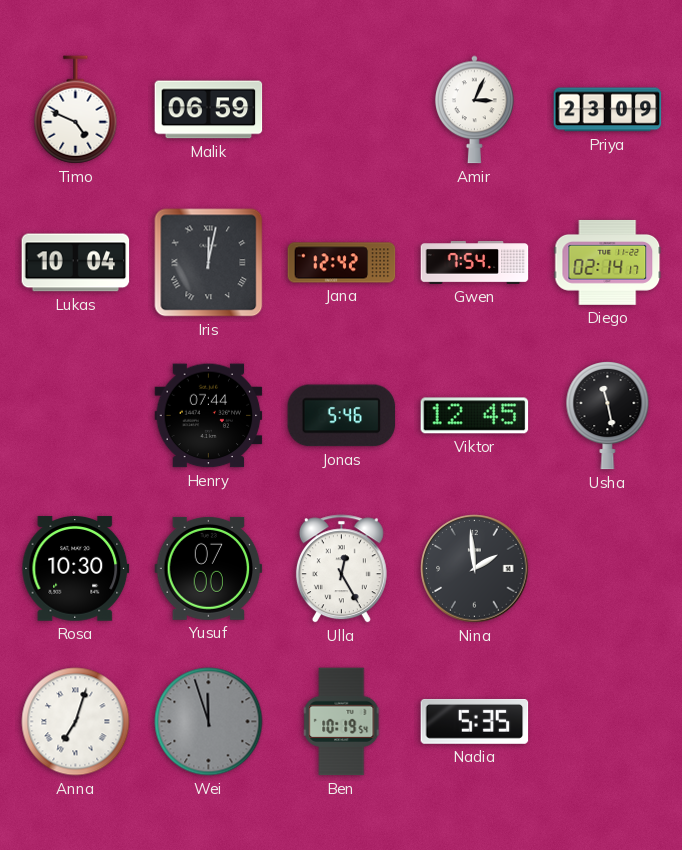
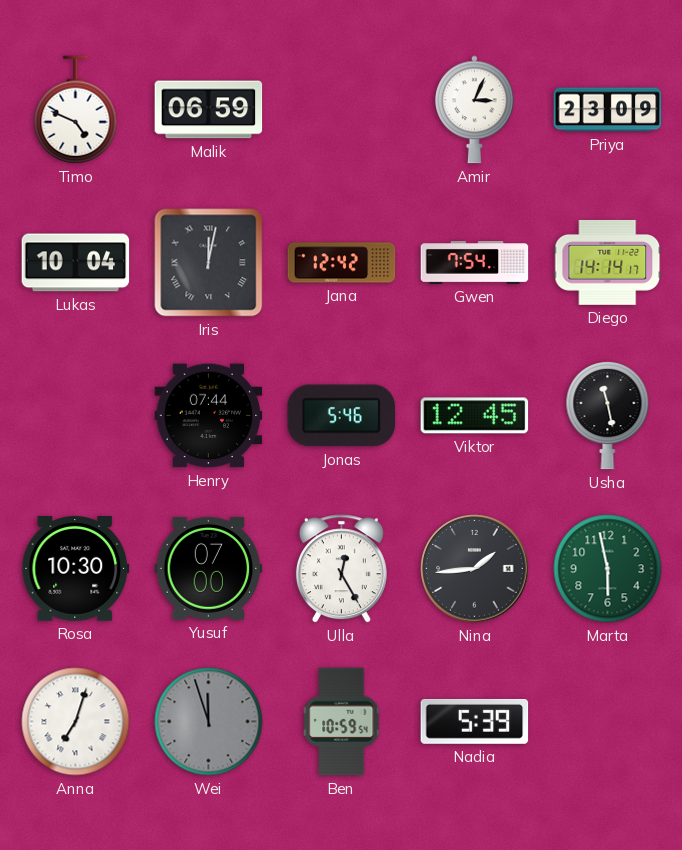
Diego: 02:14 -> 14:14
Nina: 1:59 -> 1:44
Marta: none -> 5:58
Ben: 10:19 -> 10:59
Nadia: 5:35 -> 5:39
